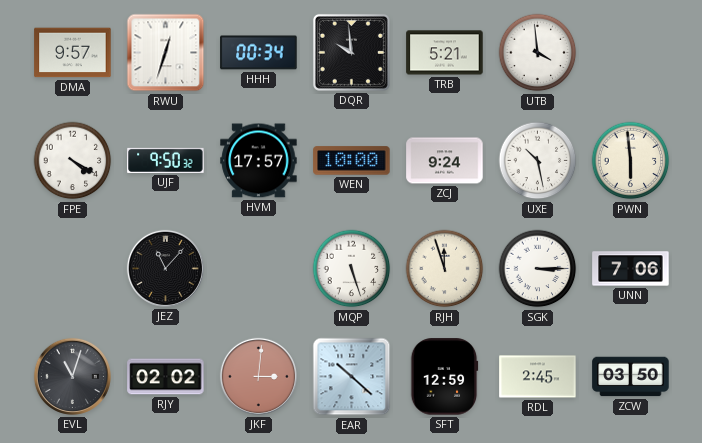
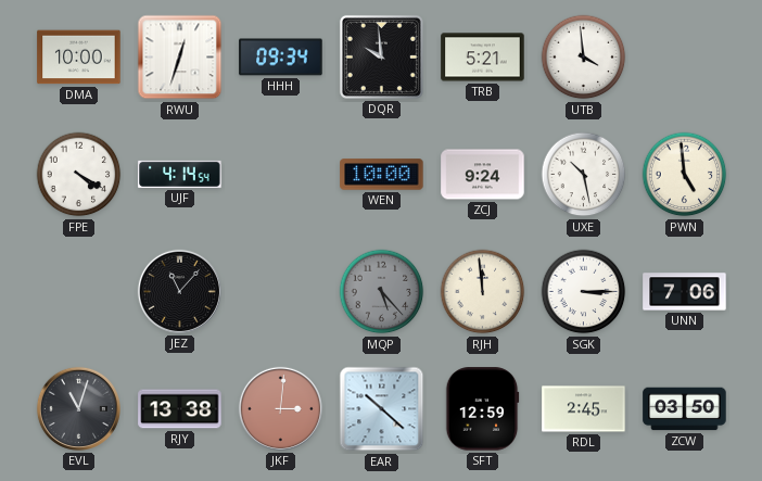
DMA: 9:57 -> 10:00
HHH: 00:34 -> 09:34
UJF: 9:50 -> 4:14
HVM: 17:57 -> none
PWN: 5:59 -> 4:59
MQP: 5:27 -> 5:23
MQP dial: white -> grey
RJH: 11:57 -> 11:59
RJY: 02:02 -> 13:38
